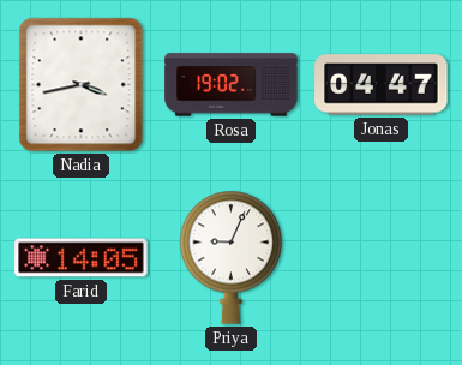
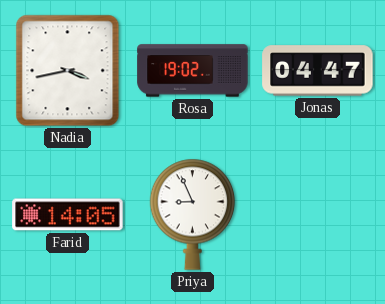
Priya: 9:04 -> 8:56
